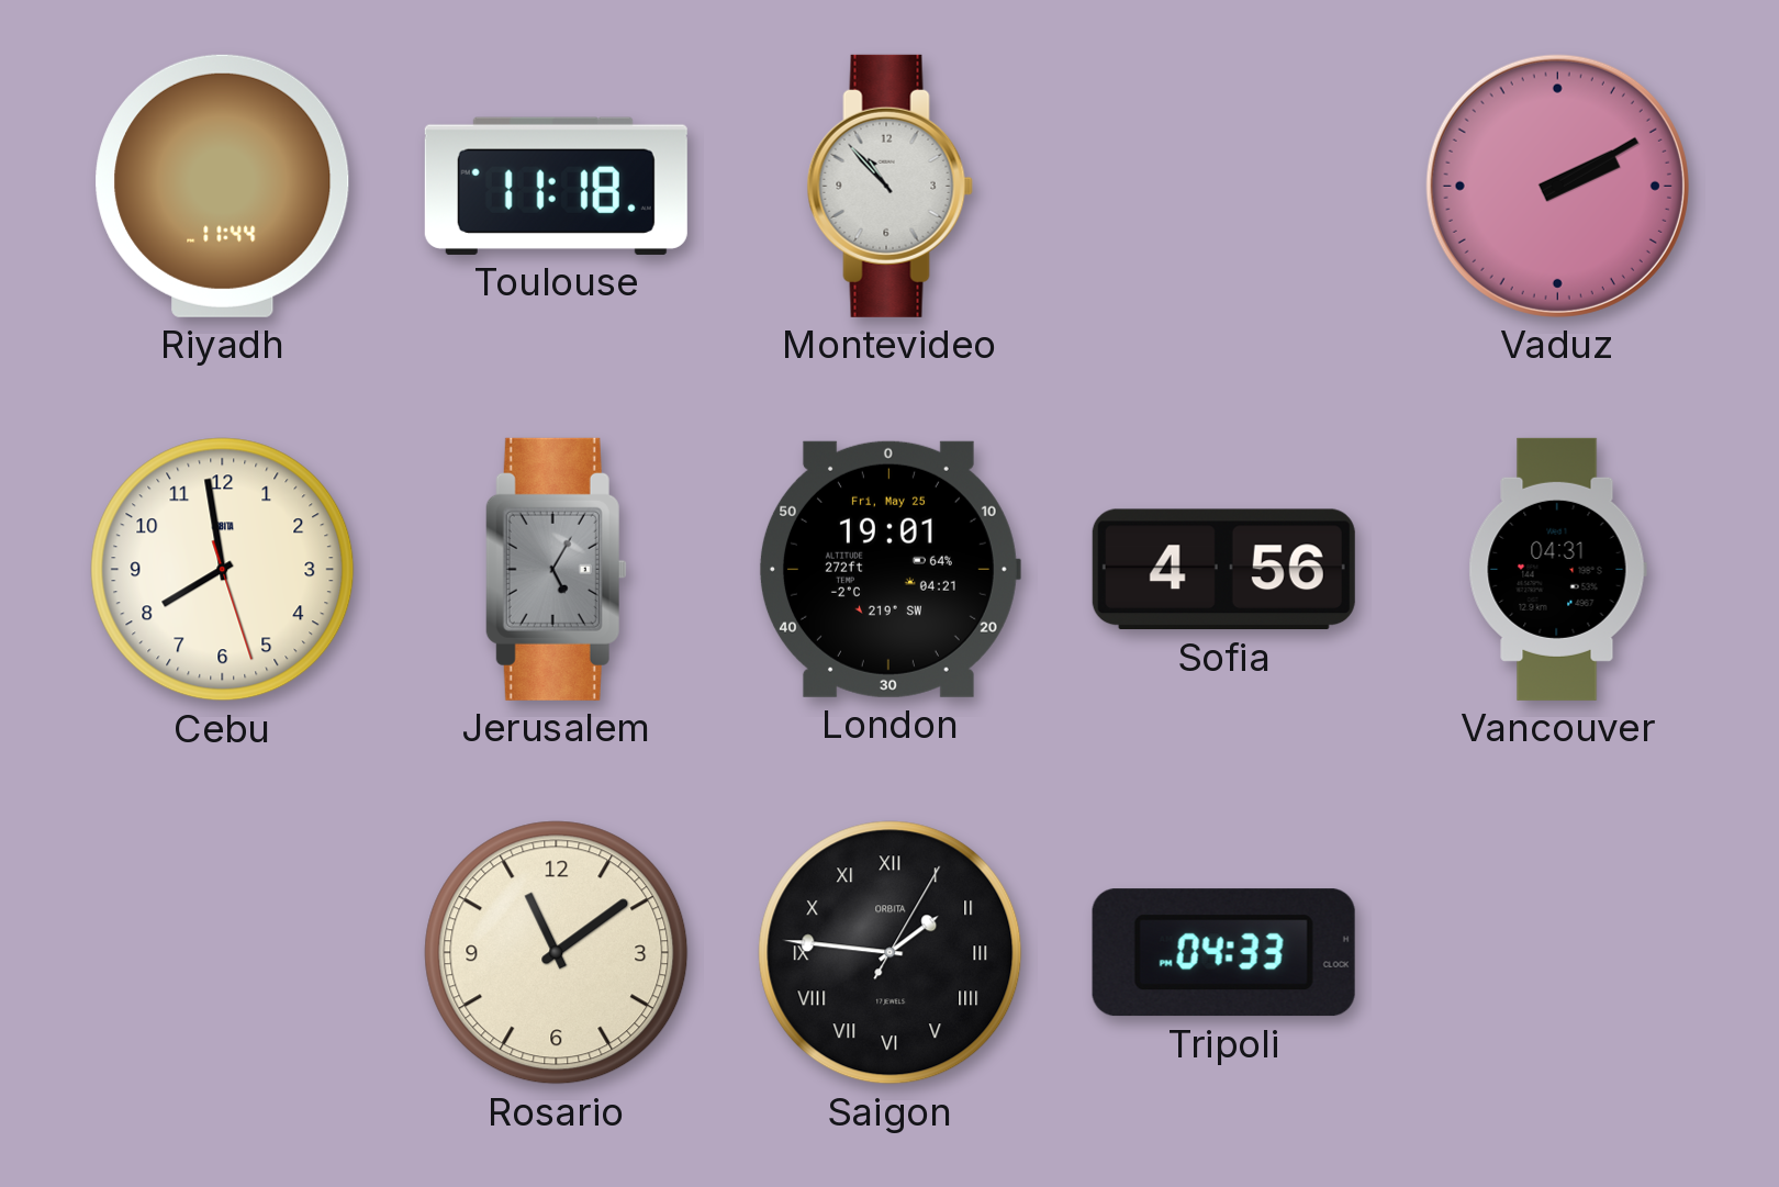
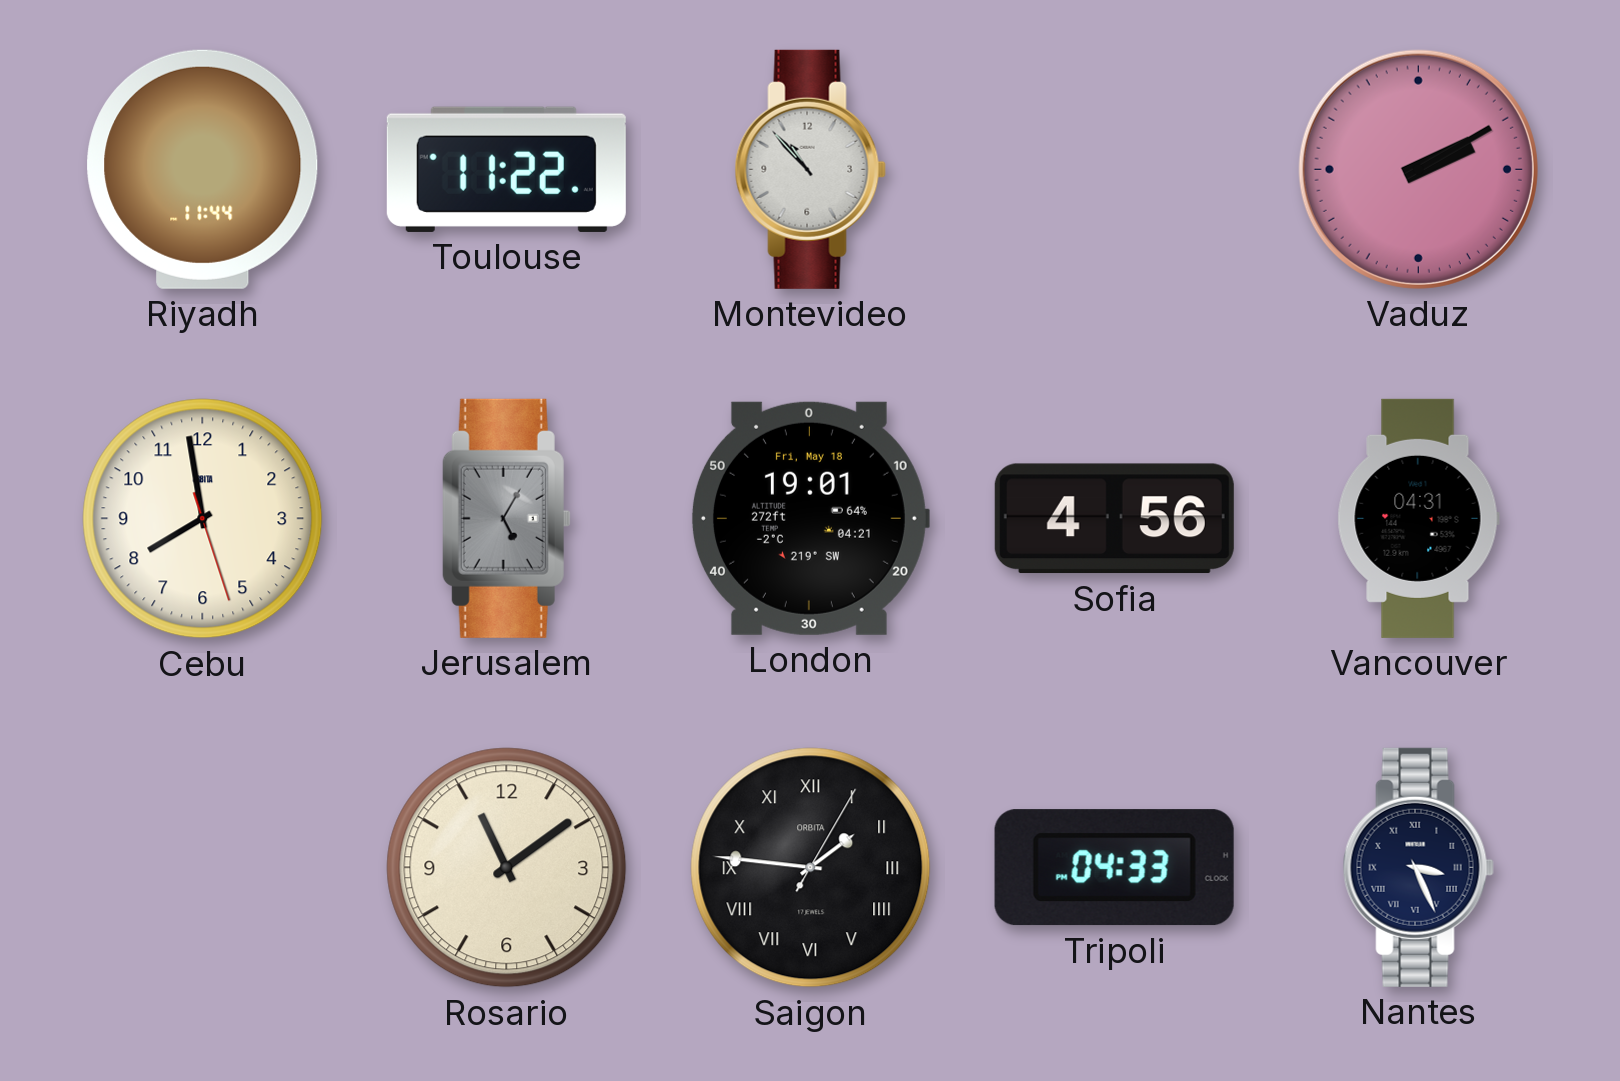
Toulouse: 11:18 -> 11:22
London date: Fri, May 25 -> Fri, May 18
Nantes: none -> 3:26
